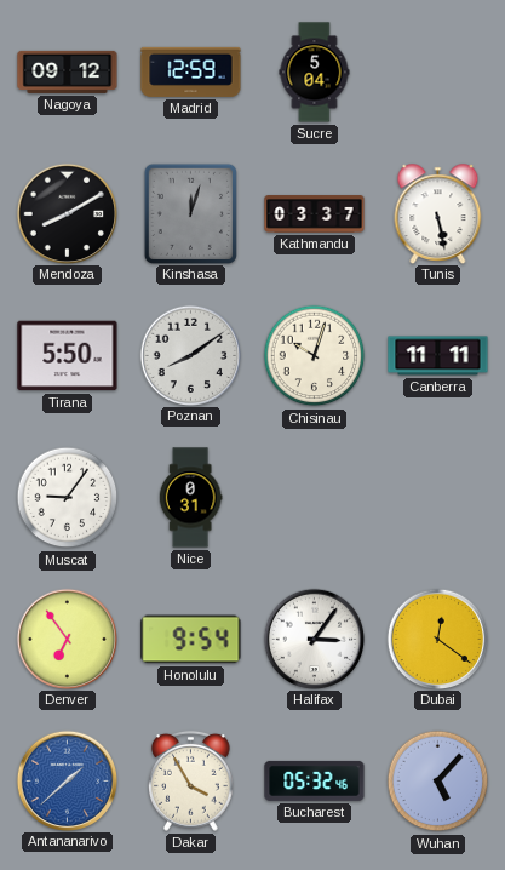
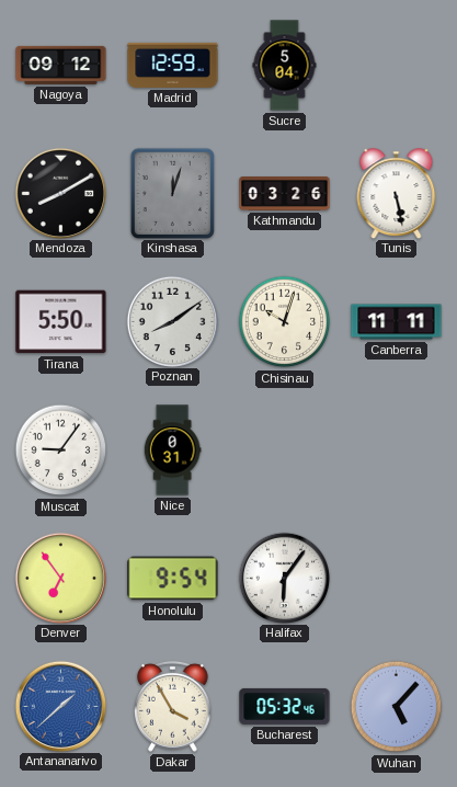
Kathmandu: 03:37 -> 03:26
Halifax: 3:06 -> 6:06
Dubai: 12:21 -> none
